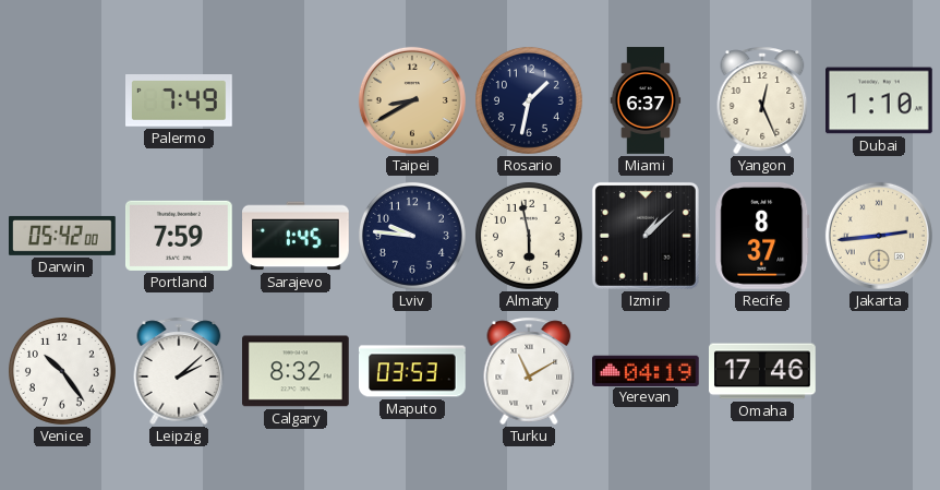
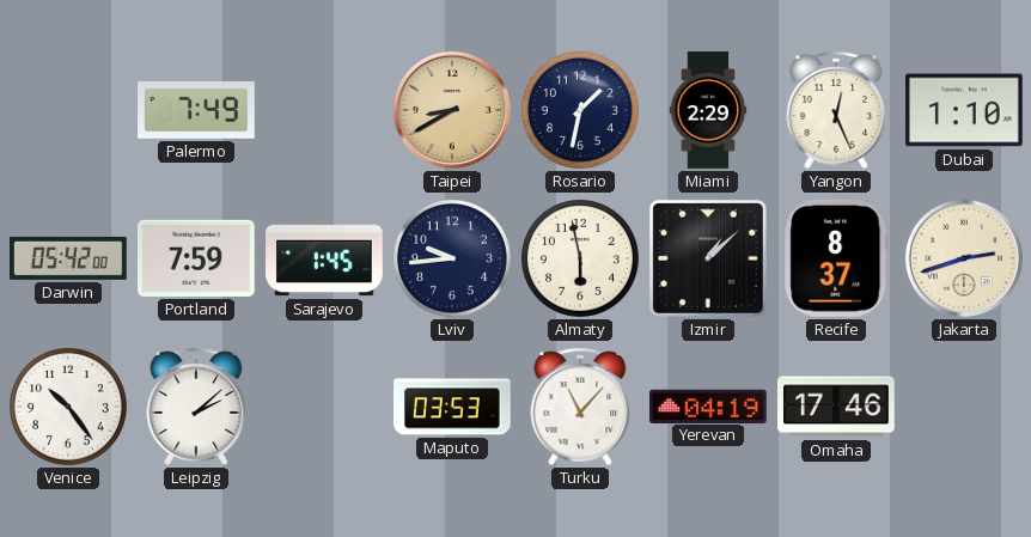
Miami: 6:37 -> 2:29
Lviv: 9:46 -> 9:44
Jakarta: 2:44 -> 2:42
Calgary: 8:32 -> none
Turku: 11:10 -> 11:07
